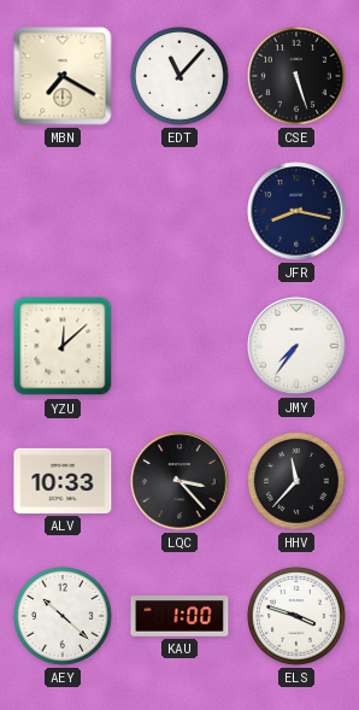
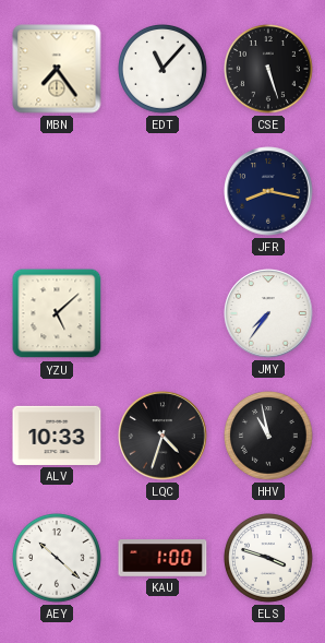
MBN: 7:20 -> 7:24
YZU: 12:08 -> 5:08
LQC: 3:23 -> 4:33
HHV: 11:37 -> 10:58
